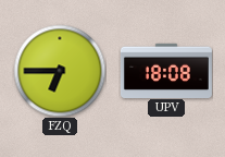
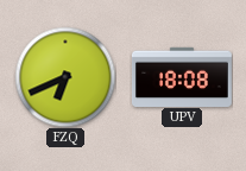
FZQ: 6:45 -> 6:41
